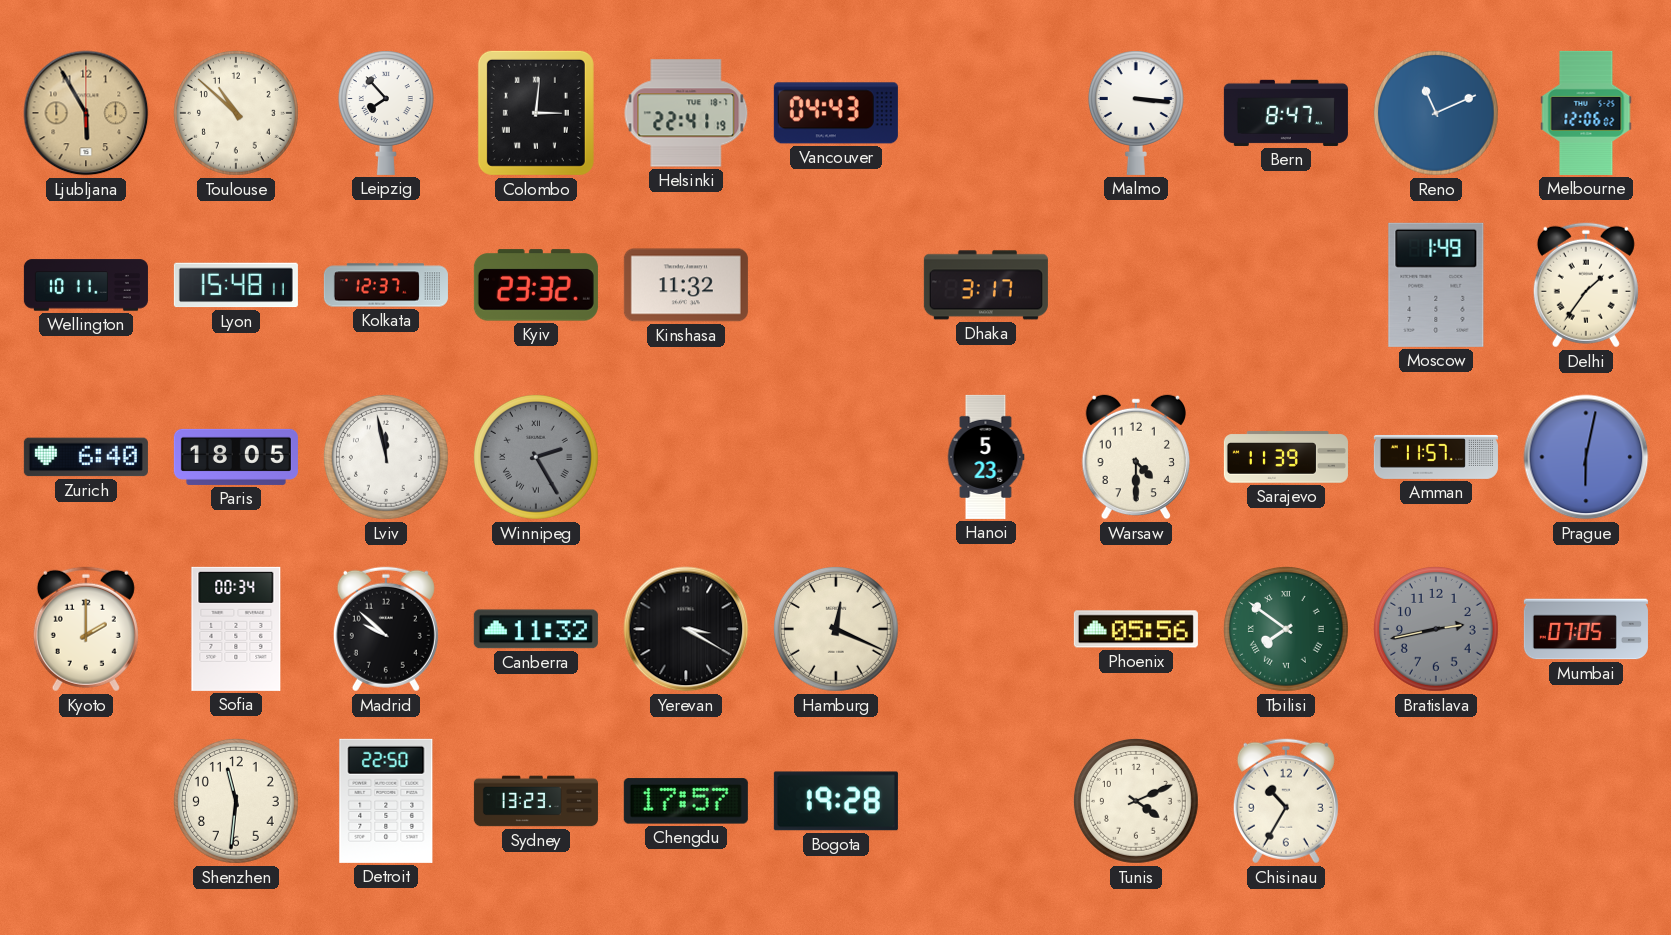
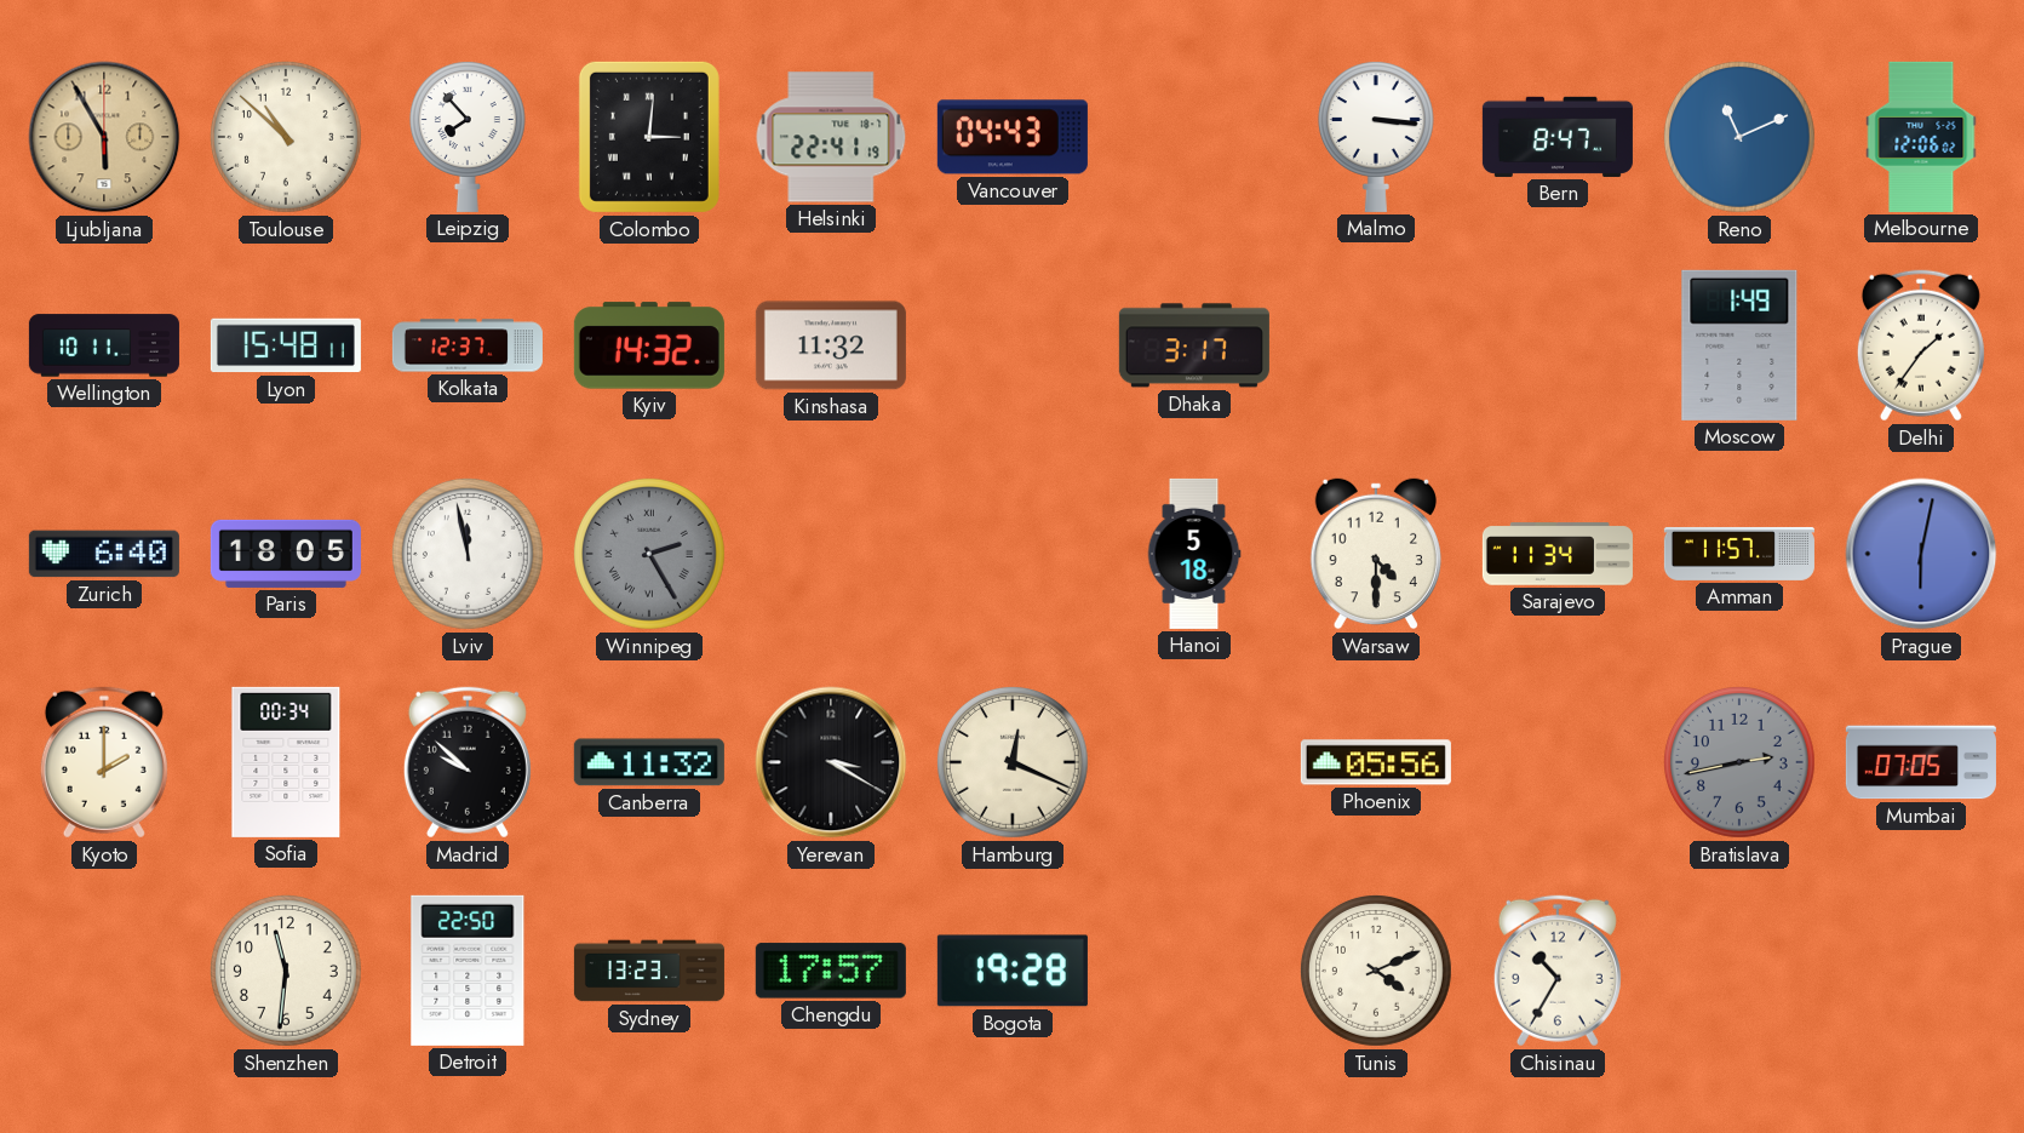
Kyiv: 23:32 -> 14:32
Hanoi: 5:23 -> 5:18
Sarajevo: 11:39 -> 11:34
Tbilisi: 7:51 -> none
